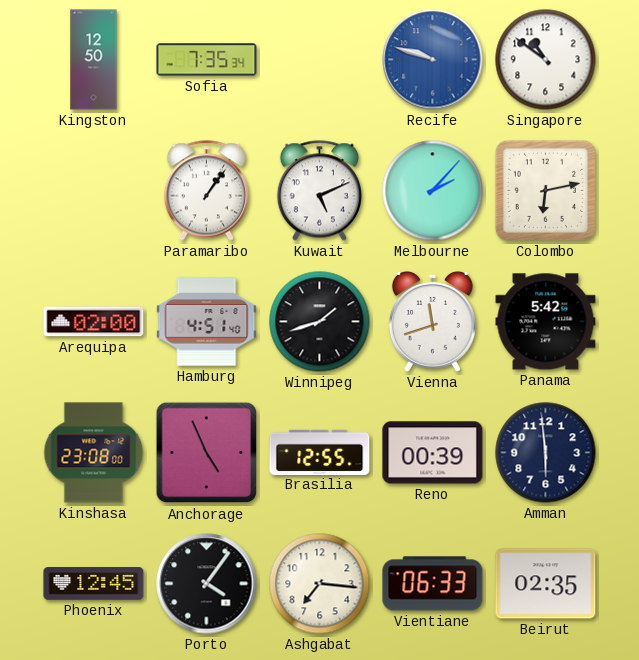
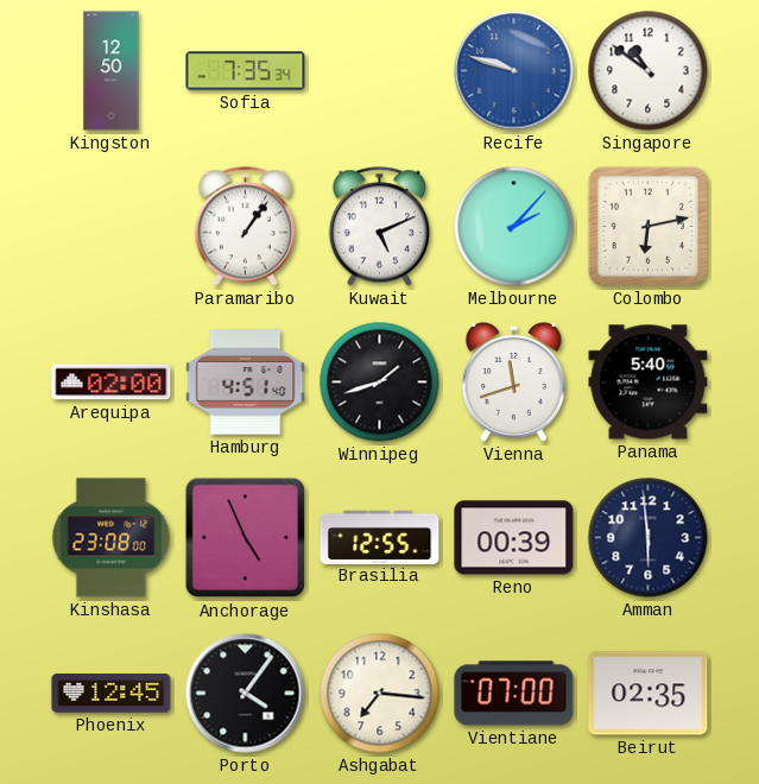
Panama: 5:42 -> 5:40
Vientiane: 06:33 -> 07:00
